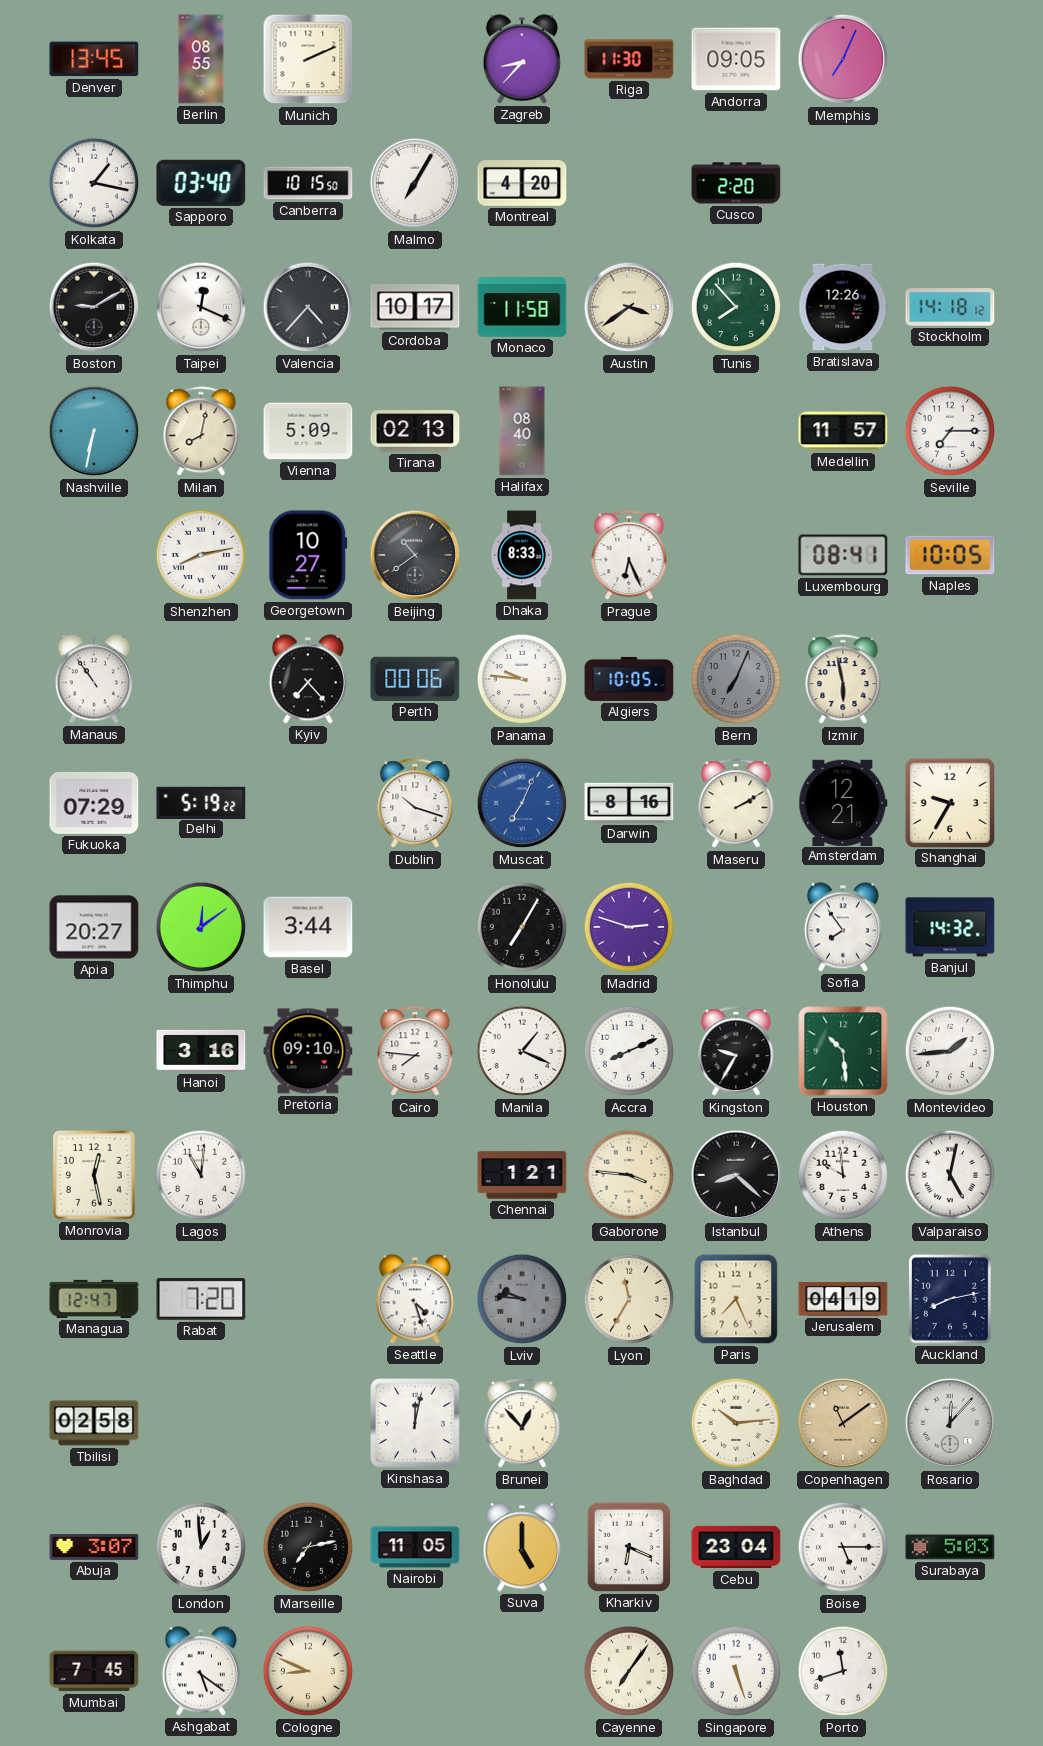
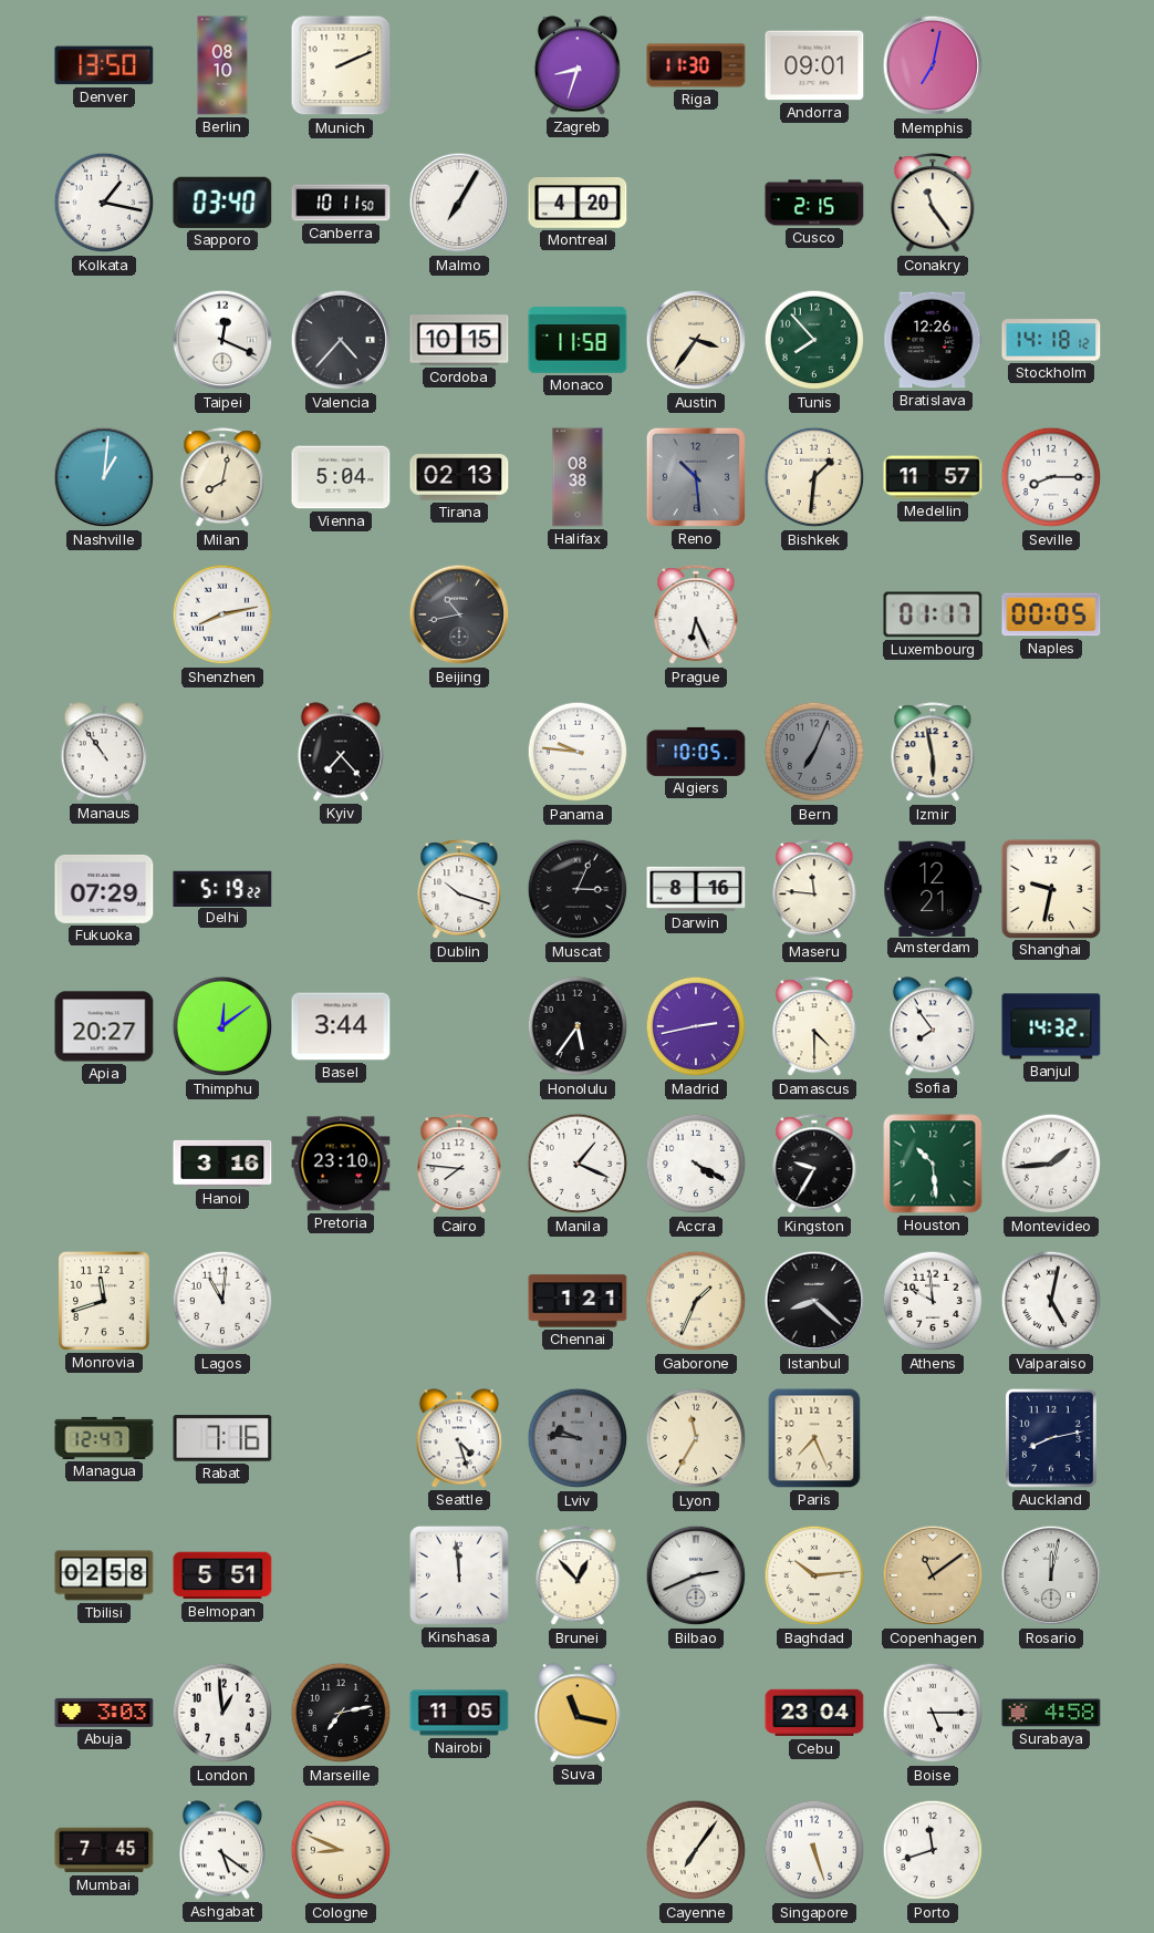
Denver: 13:45 -> 13:50
Berlin: 08:55 -> 08:10
Zagreb: 8:37 -> 8:33
Andorra: 09:05 -> 09:01
Memphis: 7:04 -> 7:02
Canberra: 10:15 -> 10:11
Cusco: 2:20 -> 2:15
Conakry: none -> 11:24
Boston: 9:10 -> none
Cordoba: 10:17 -> 10:15
Austin: 3:39 -> 3:36
Nashville: 6:32 -> 1:01
Vienna: 5:09 -> 5:04
Halifax: 08:40 -> 08:38
Reno: none -> 10:29
Bishkek: none -> 1:31
Seville: 7:15 -> 8:15
Georgetown: 10:27 -> none
Beijing: 10:39 -> 10:43
Dhaka: 8:33 -> none
Luxembourg: 08:41 -> 01:17
Naples: 10:05 -> 00:05
Perth: 00:06 -> none
Muscat: 7:04 -> 3:04
Muscat dial: blue -> black
Maseru: 2:10 -> 11:46
Shanghai: 9:35 -> 9:32
Honolulu: 7:05 -> 5:36
Madrid: 2:48 -> 2:43
Damascus: none -> 4:30
Pretoria: 09:10 -> 23:10
Accra: 8:11 -> 4:20
Monrovia: 12:28 -> 11:42
Gaborone: 3:46 -> 1:34
Rabat: 7:20 -> 7:16
Jerusalem: 04:19 -> none
Belmopan: none -> 5:51
Kinshasa: 12:02 -> 11:59
Bilbao: none -> 2:41
Rosario: 12:07 -> 12:02
Abuja: 3:07 -> 3:03
Suva: 5:00 -> 11:17
Kharkiv: 6:19 -> none
Surabaya: 5:03 -> 4:58
